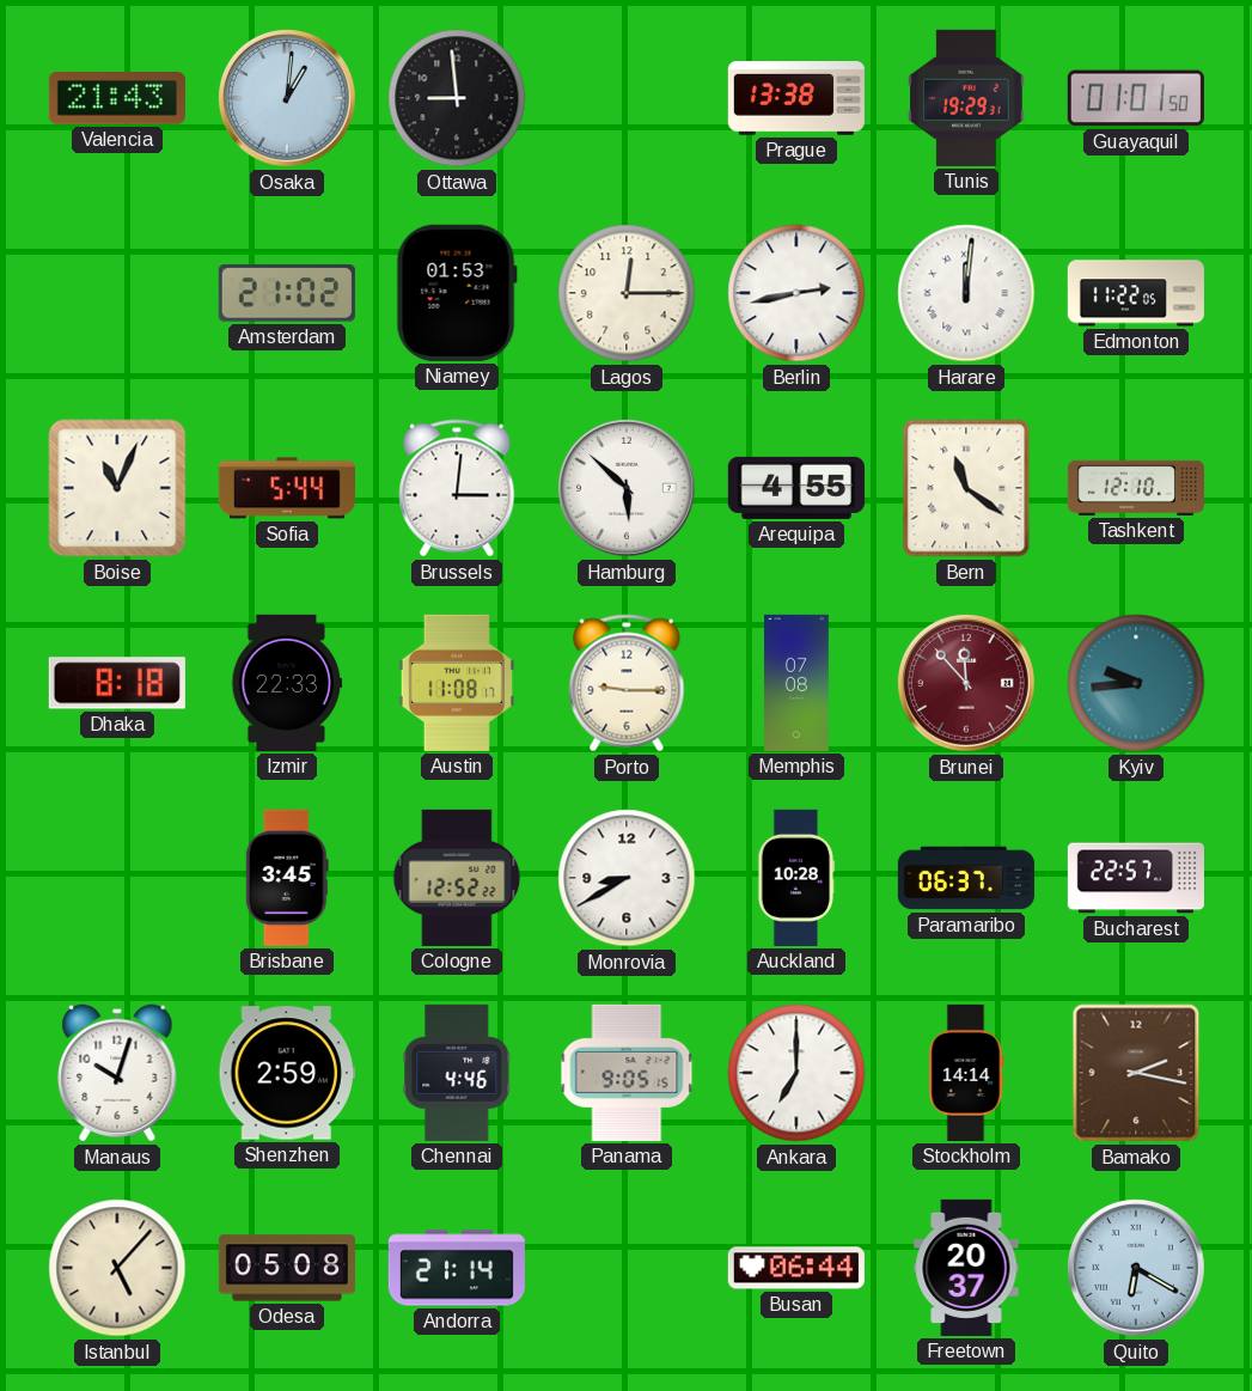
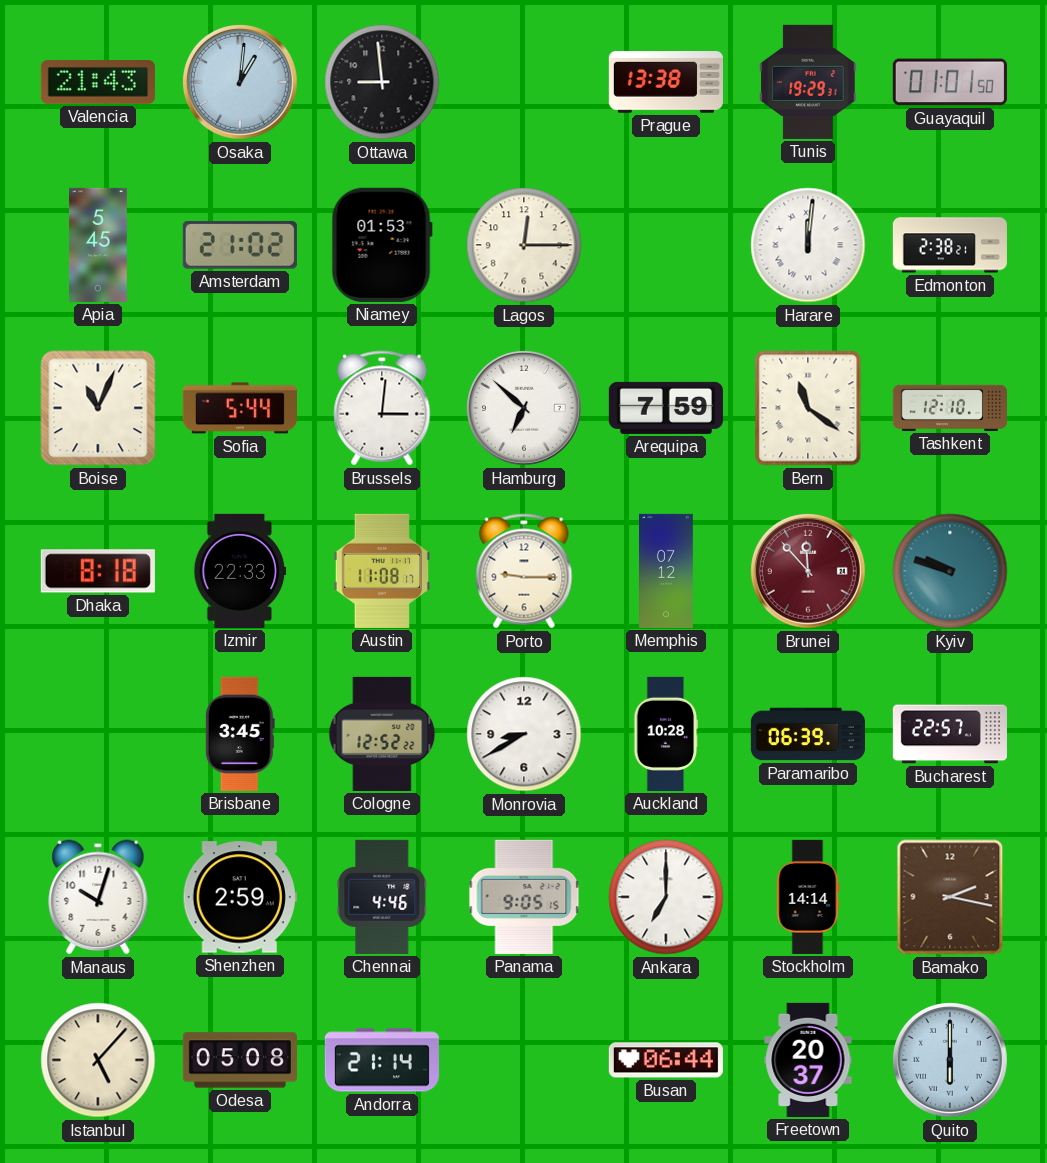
Apia: none -> 5:45
Berlin: 2:43 -> none
Edmonton: 11:22 -> 2:38
Hamburg: 5:52 -> 6:52
Arequipa: 4:55 -> 7:59
Memphis: 07:08 -> 07:12
Kyiv: 9:44 -> 9:48
Paramaribo: 06:37 -> 06:39
Quito: 6:20 -> 6:00
